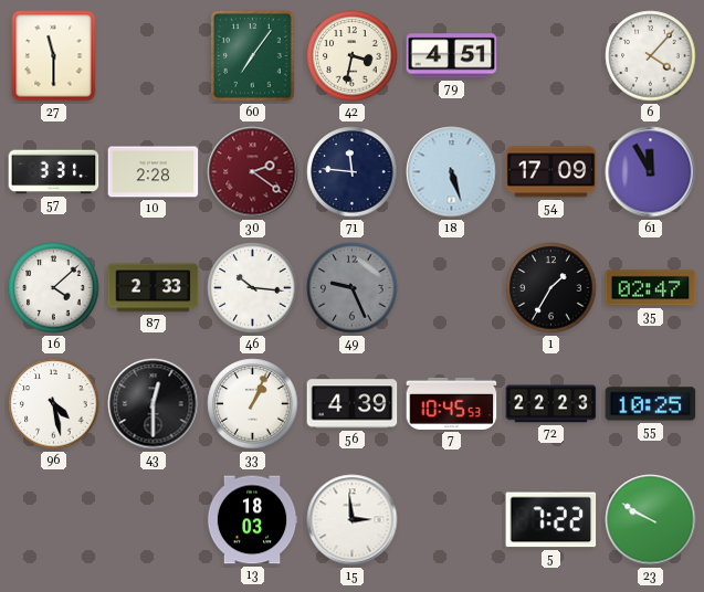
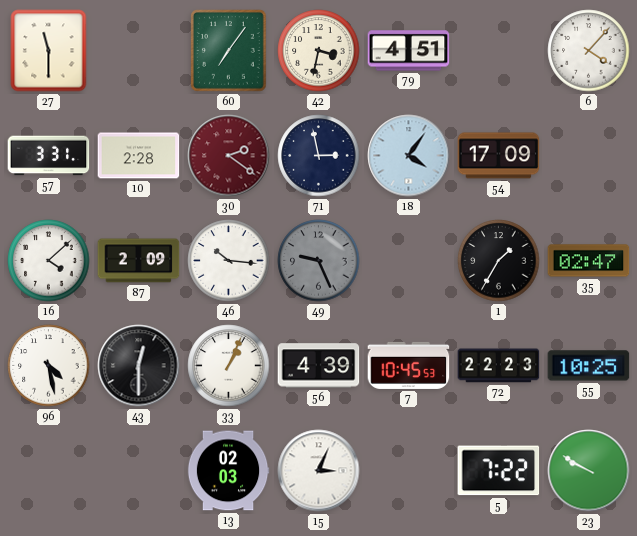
71: 11:46 -> 2:58
18: 5:27 -> 4:06
61: 11:55 -> none
87: 2:33 -> 2:09
13: 18:03 -> 02:03
15: 2:59 -> 3:04
